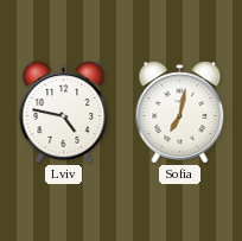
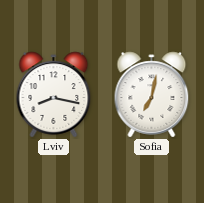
Lviv: 4:47 -> 8:17
